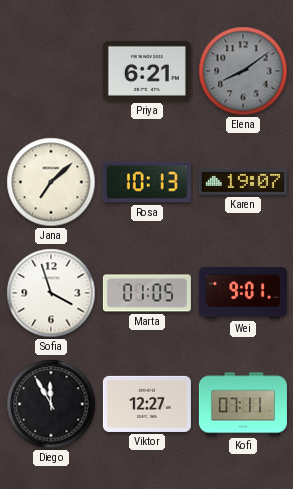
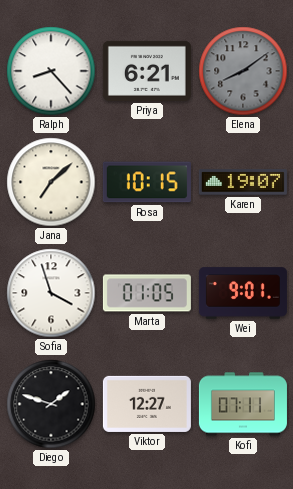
Ralph: none -> 8:23
Rosa: 10:13 -> 10:15
Diego: 11:55 -> 1:48
